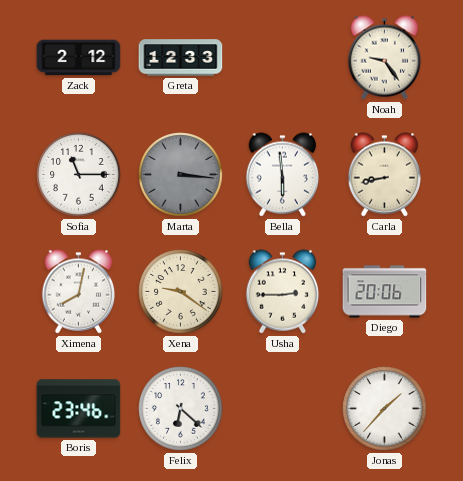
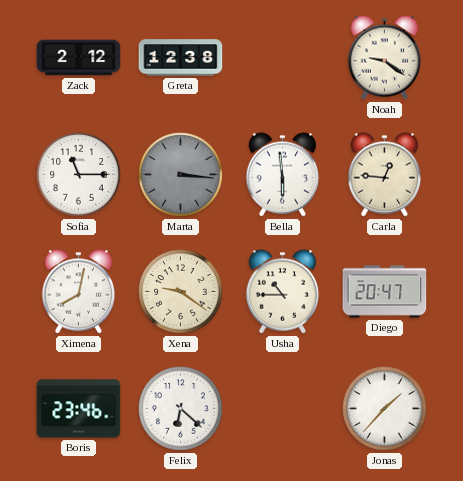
Greta: 12:33 -> 12:38
Noah: 9:24 -> 9:21
Carla: 8:43 -> 12:46
Usha: 2:45 -> 10:45
Diego: 20:06 -> 20:47
